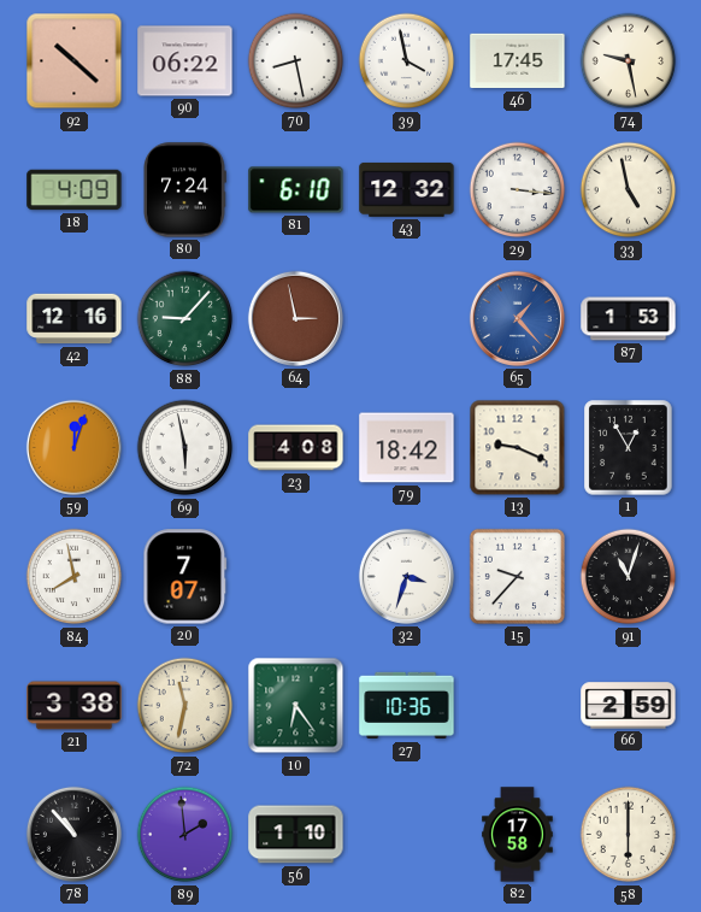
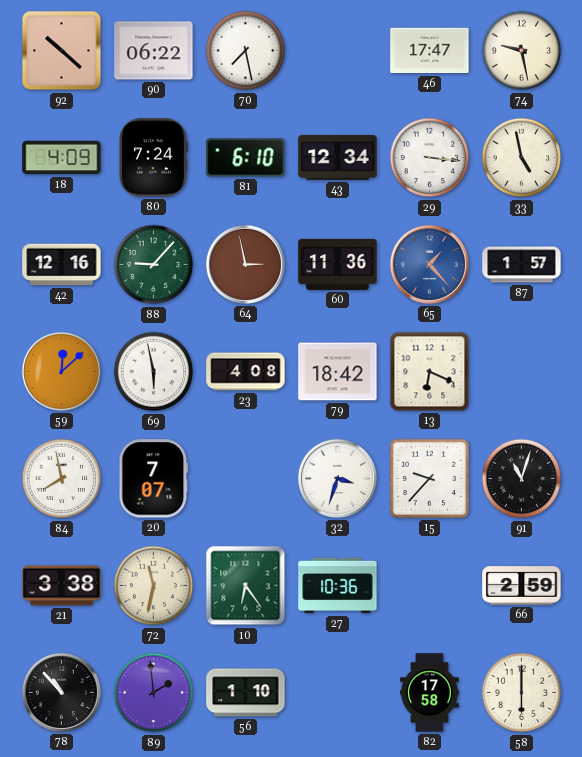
70: 8:28 -> 7:28
39: 3:58 -> none
46: 17:45 -> 17:47
43: 12:32 -> 12:34
60: none -> 11:36
87: 1:53 -> 1:57
59: 12:03 -> 12:08
13: 9:19 -> 6:19
1: 12:55 -> none
